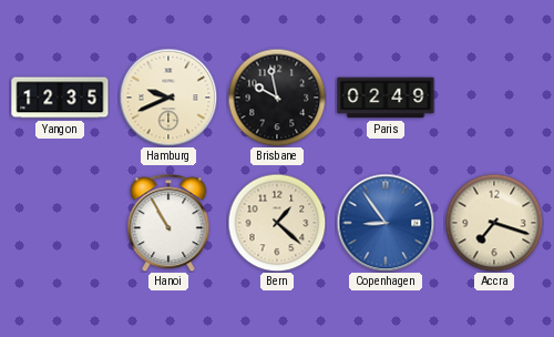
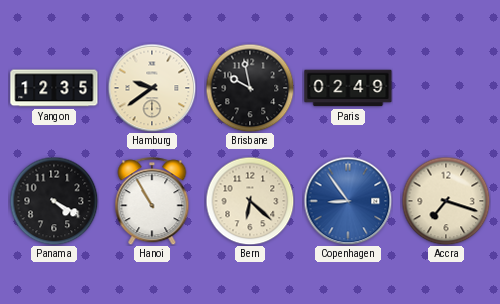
Hamburg: 9:41 -> 9:39
Panama: none -> 4:20
Bern: 1:22 -> 6:22
